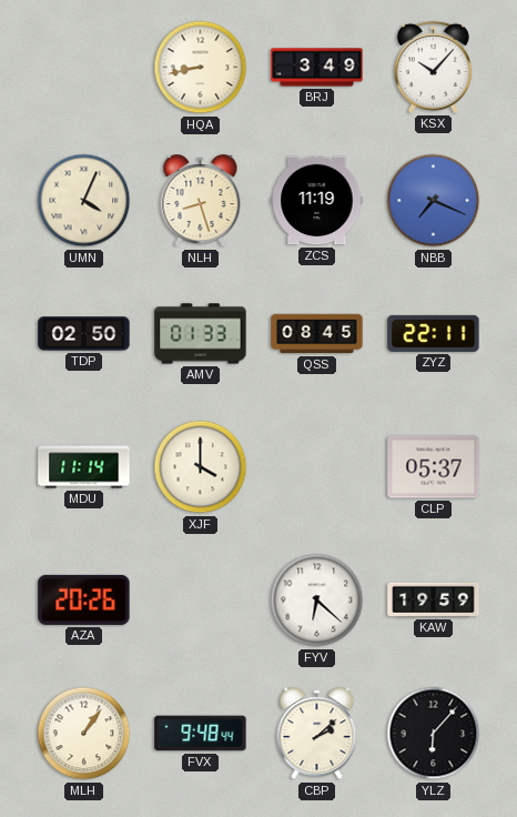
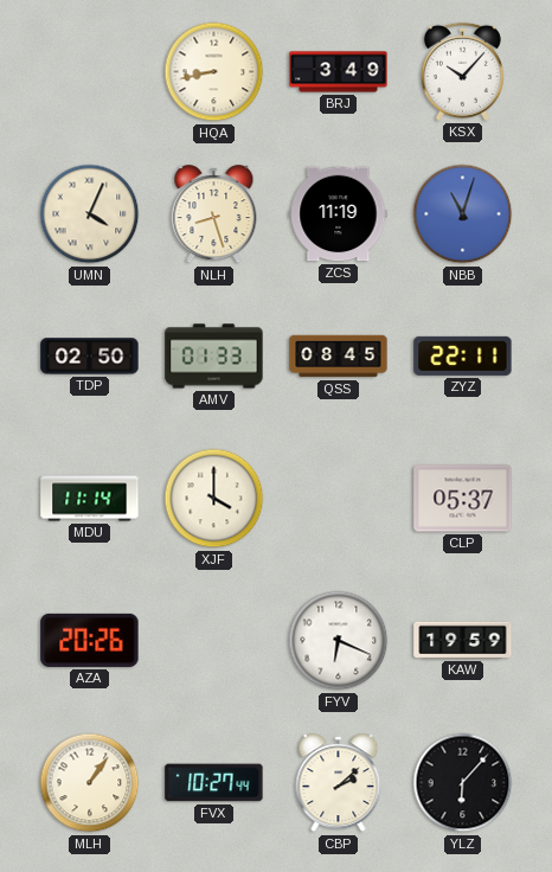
NBB: 7:19 -> 11:03
FYV: 6:22 -> 6:19
FVX: 9:48 -> 10:27
